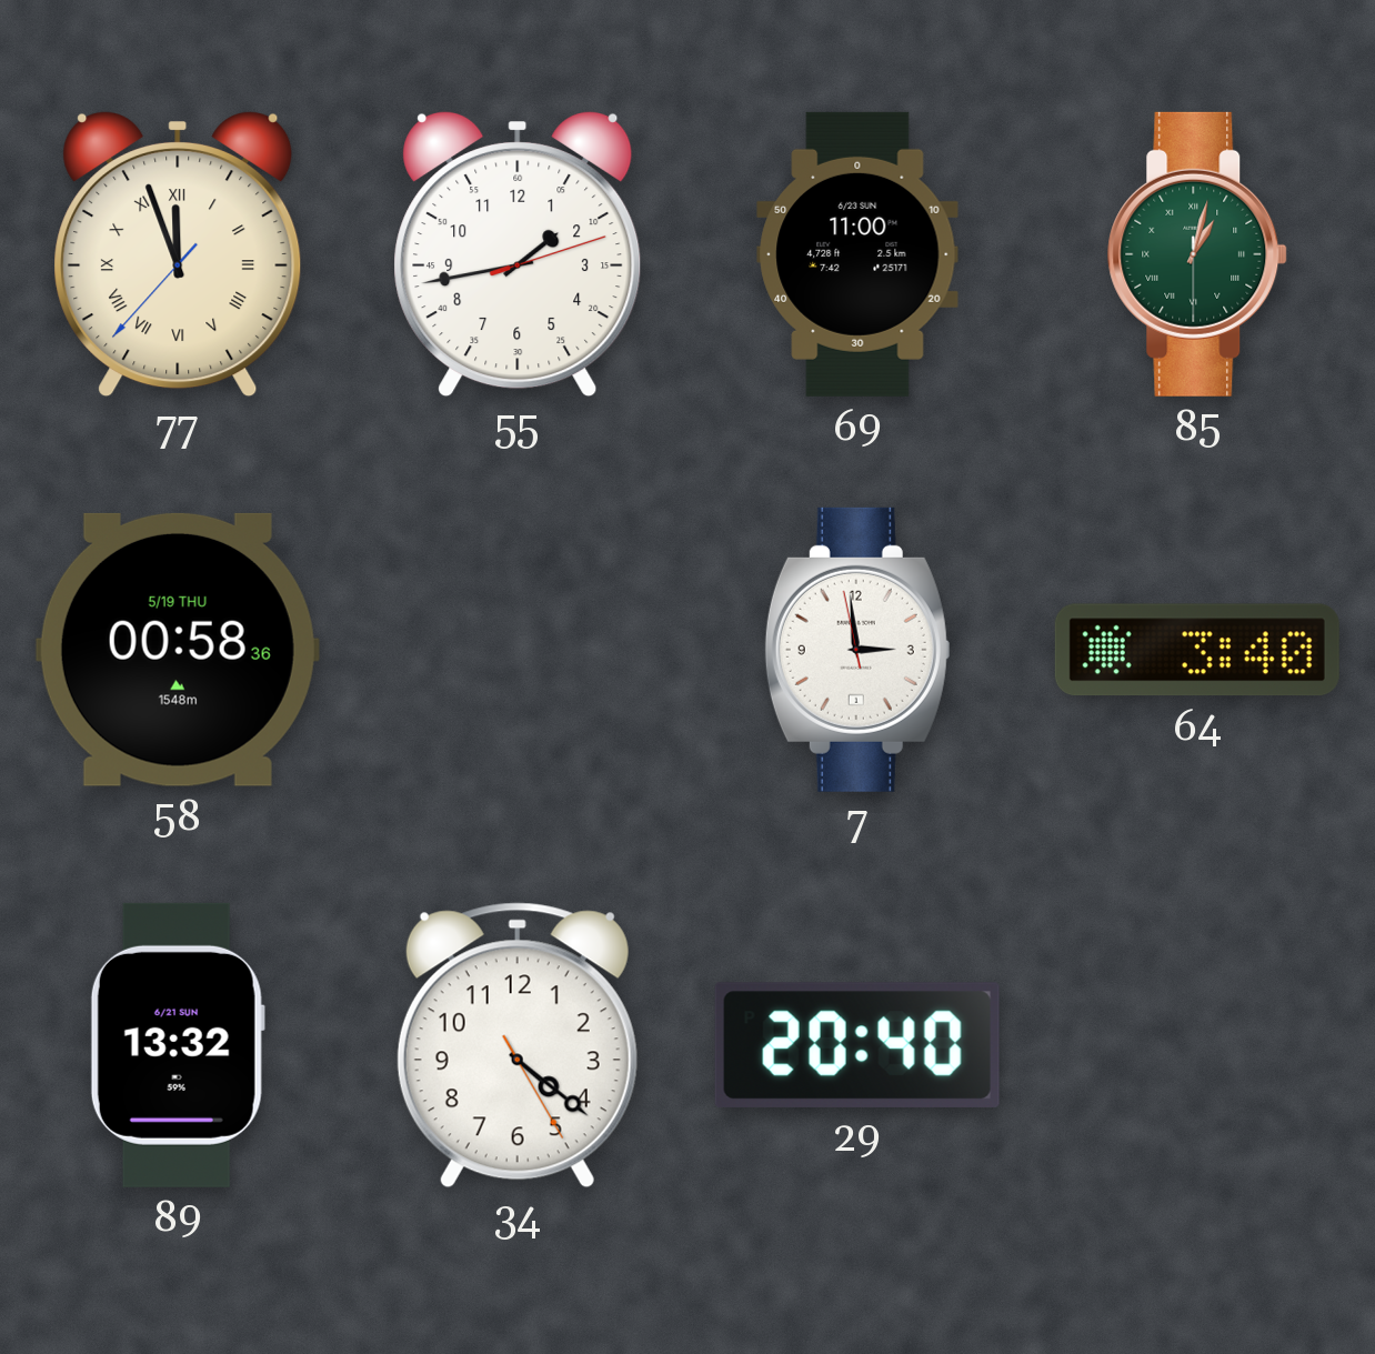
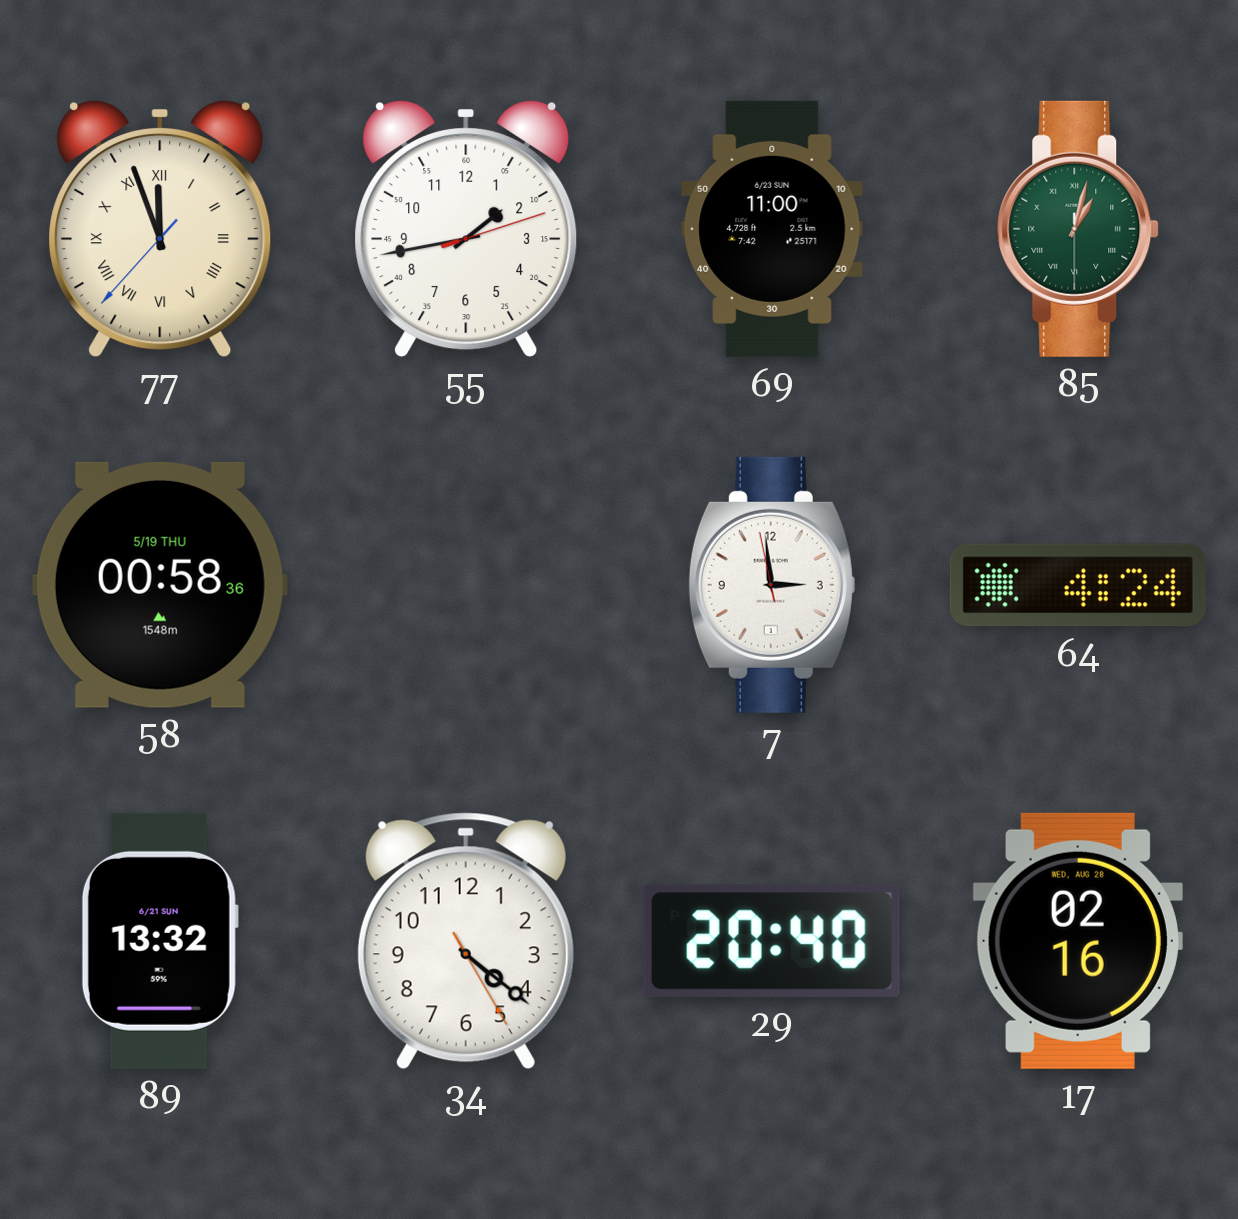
64: 3:40 -> 4:24
17: none -> 02:16
